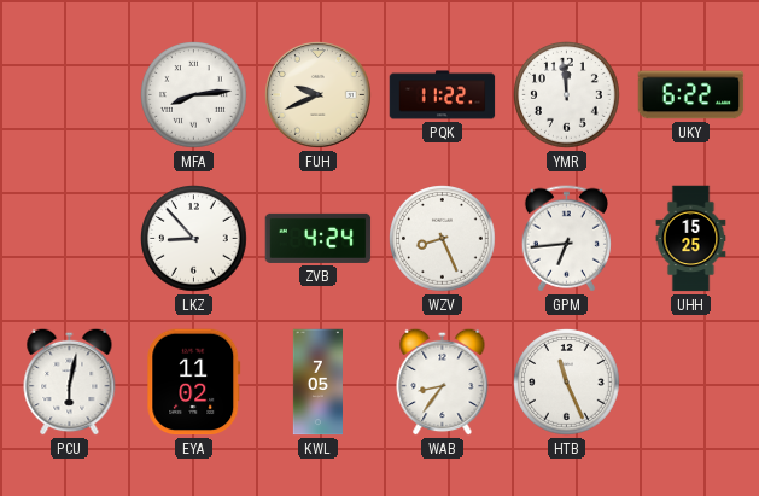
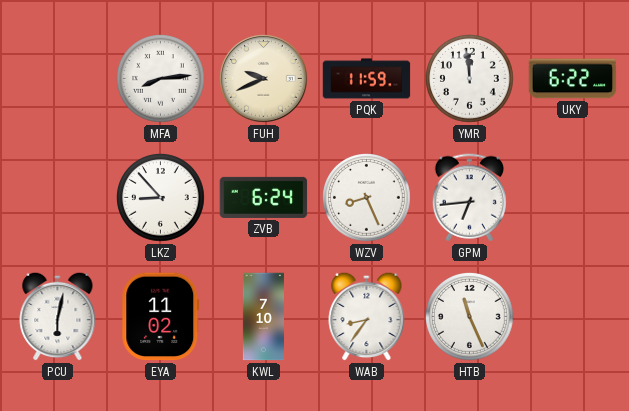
PQK: 11:22 -> 11:59
ZVB: 4:24 -> 6:24
UHH: 15:25 -> none
KWL: 7:05 -> 7:10
